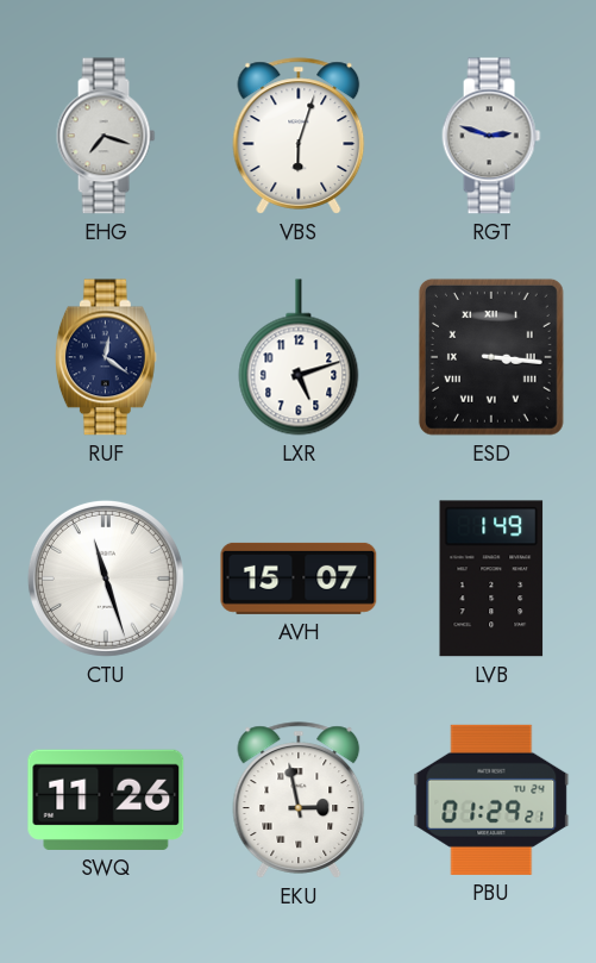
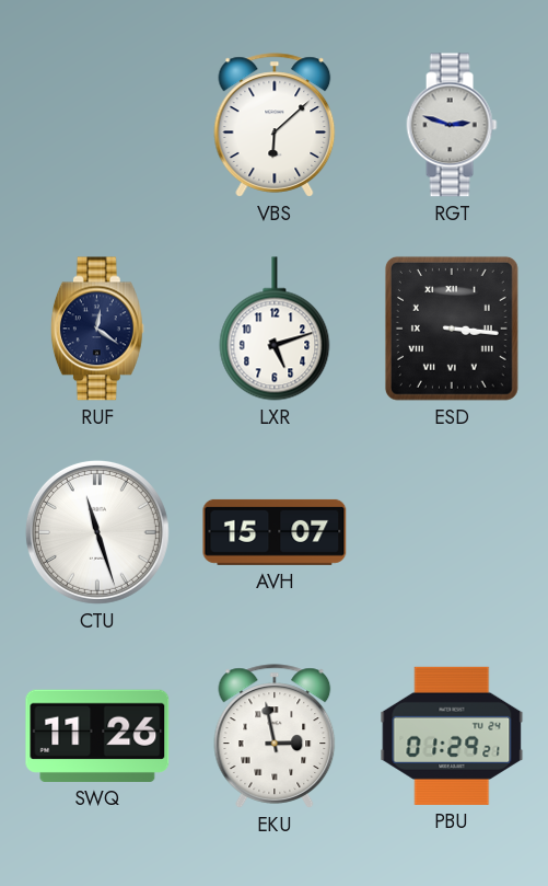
EHG: 7:18 -> none
VBS: 6:03 -> 6:08
LVB: 1:49 -> none
